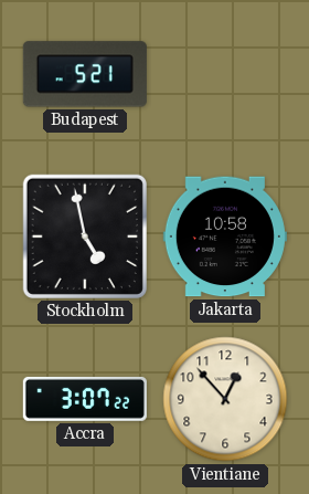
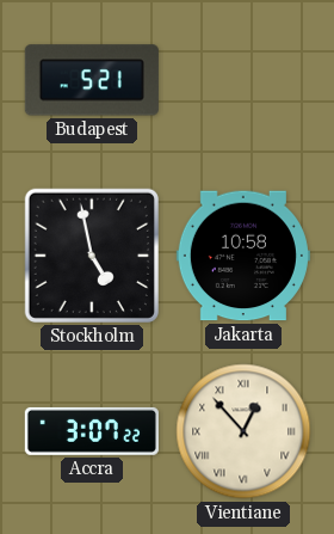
Vientiane numerals: Arabic -> Roman
